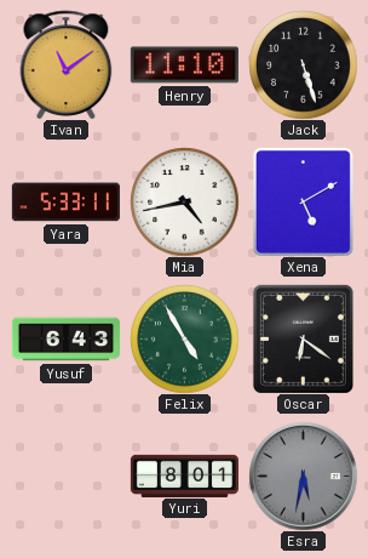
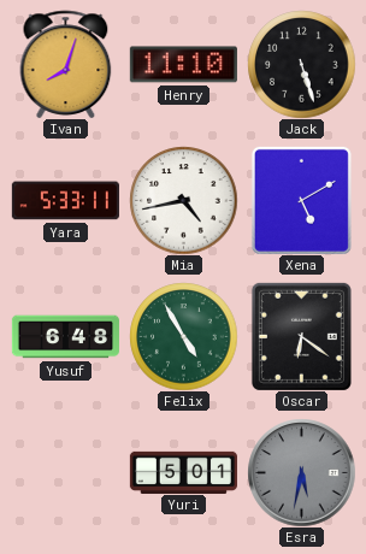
Ivan: 11:09 -> 8:03
Yusuf: 6:43 -> 6:48
Yuri: 8:01 -> 5:01
